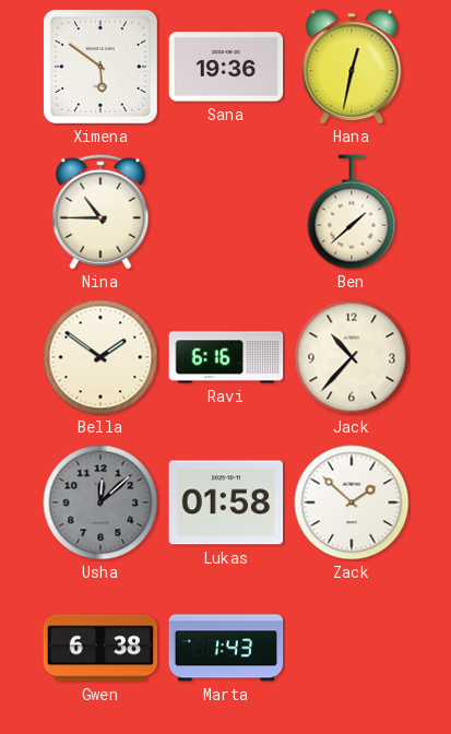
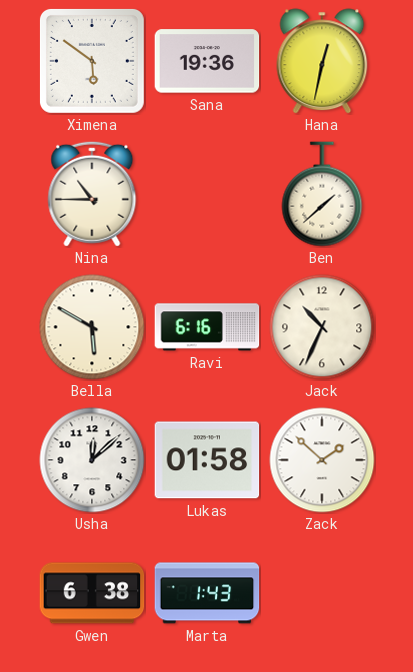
Bella: 1:51 -> 5:50
Jack: 10:37 -> 10:34
Usha dial: grey -> white
